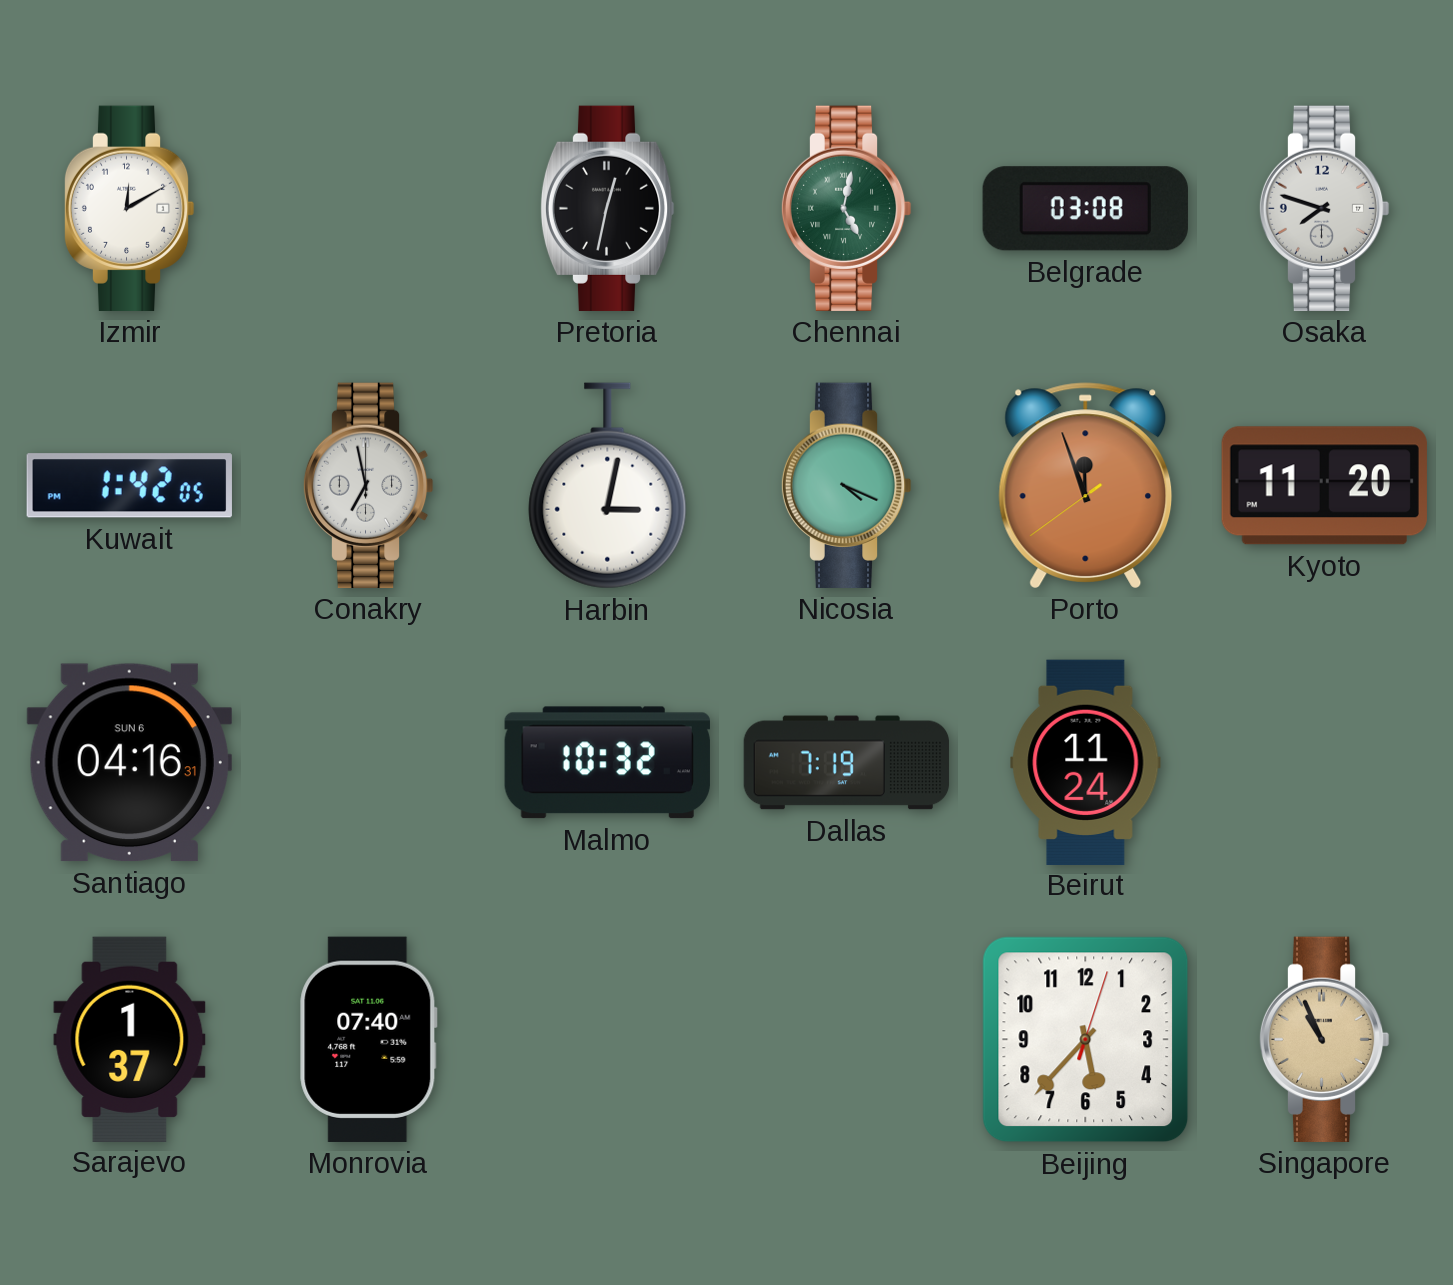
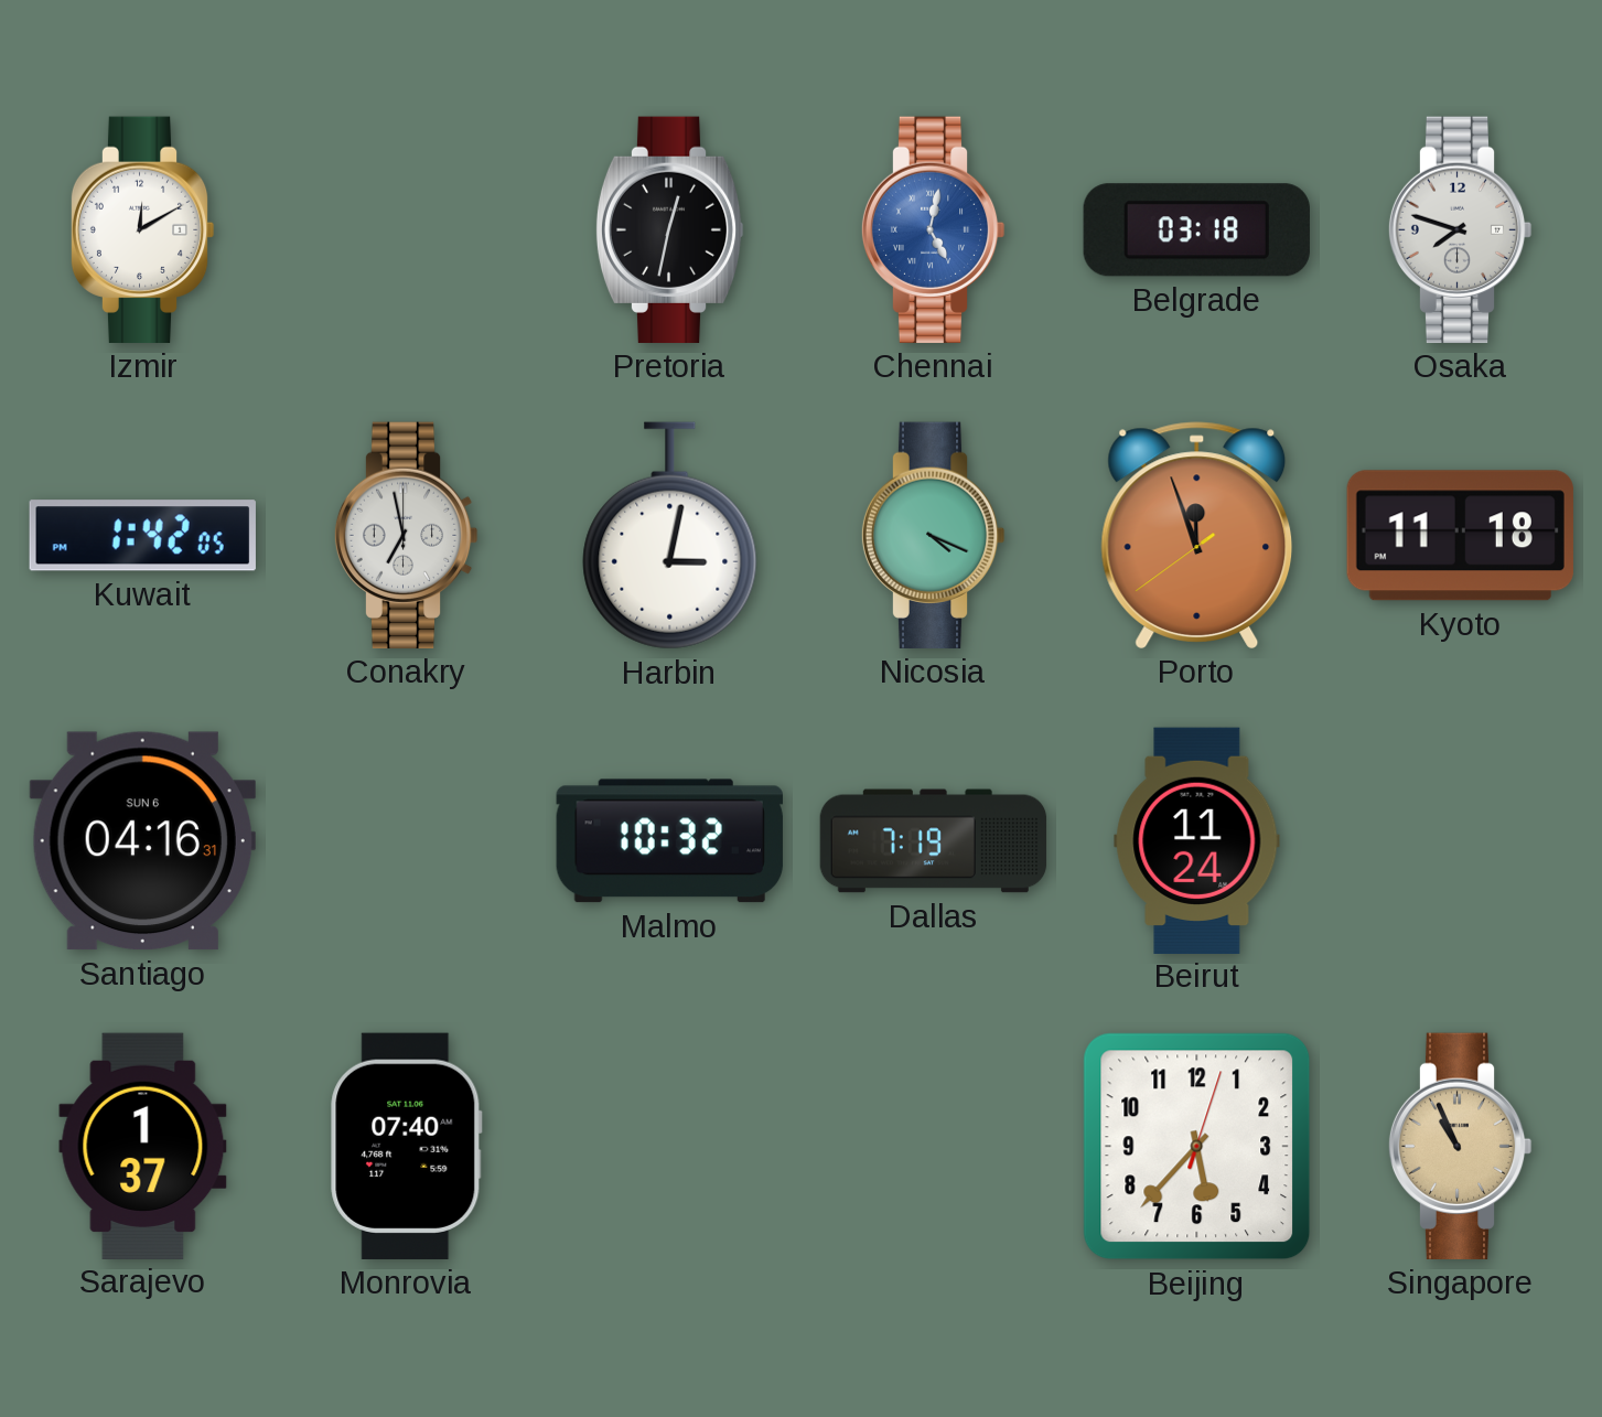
Chennai dial: green -> blue
Belgrade: 03:08 -> 03:18
Kyoto: 11:20 -> 11:18
